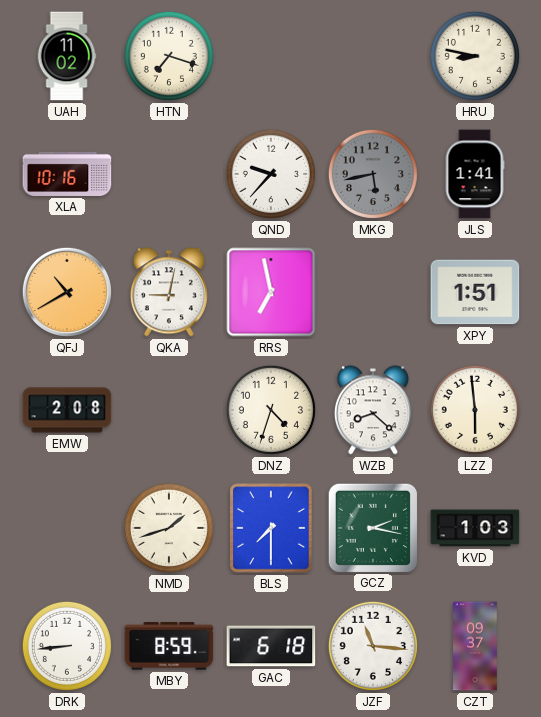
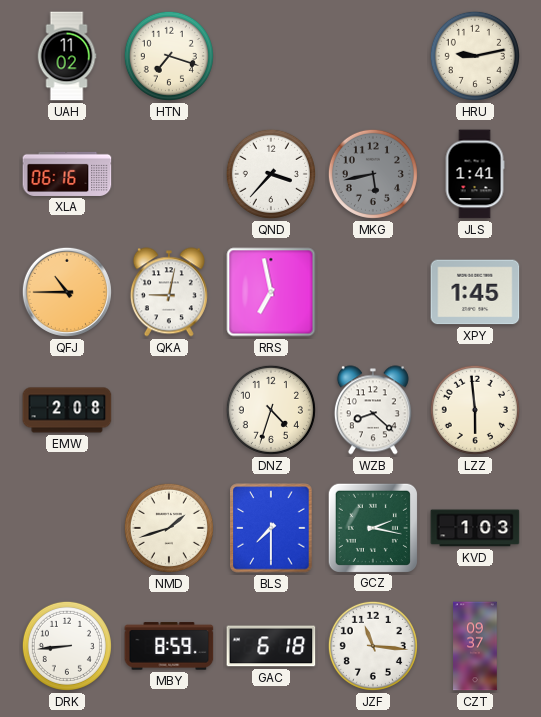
HRU: 8:47 -> 9:13
XLA: 10:16 -> 06:16
QND: 9:37 -> 3:37
QFJ: 10:40 -> 10:45
XPY: 1:51 -> 1:45
